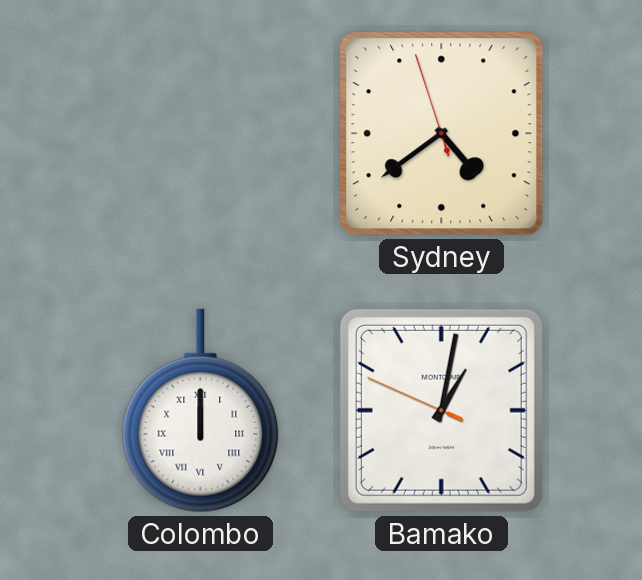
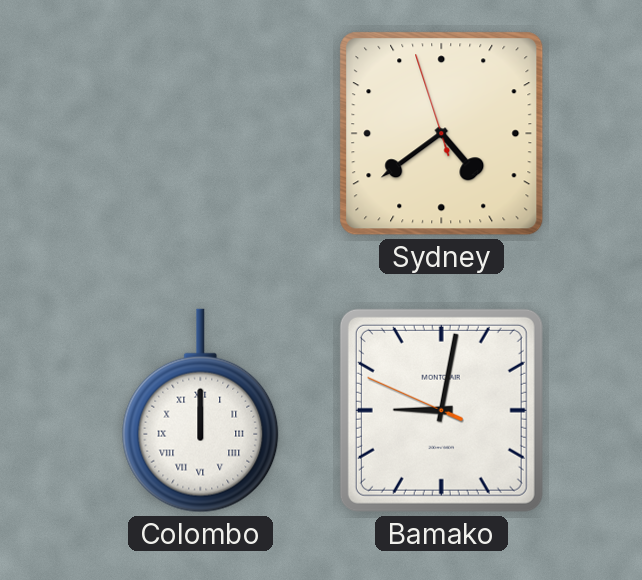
Bamako: 1:01 -> 9:01
